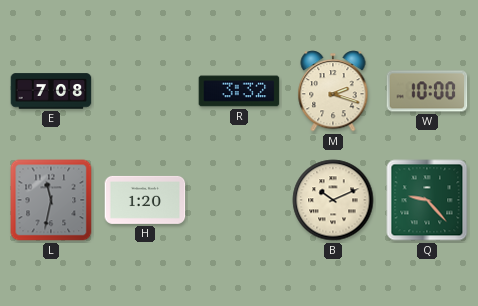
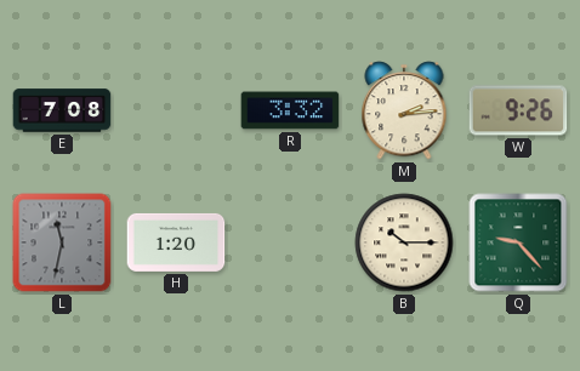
M: 2:18 -> 2:14
W: 10:00 -> 9:26
B: 10:11 -> 10:15
